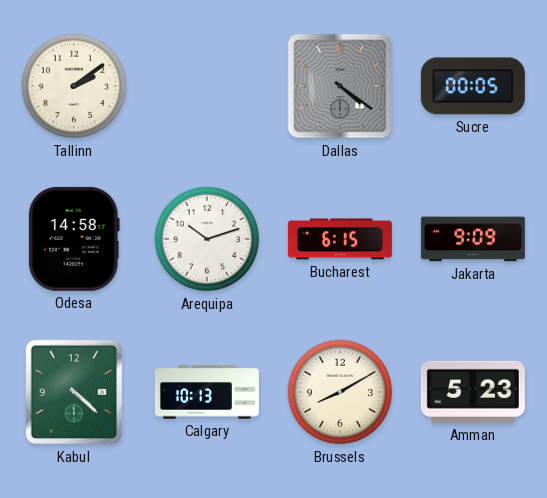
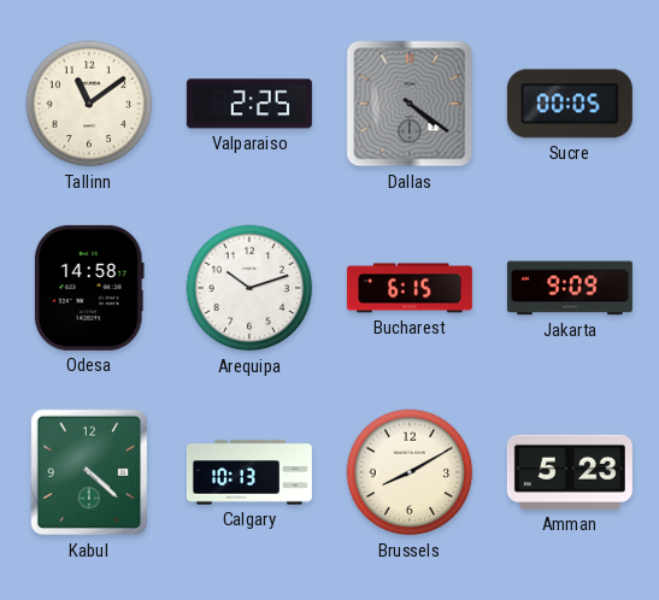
Tallinn: 2:09 -> 11:09
Valparaiso: none -> 2:25
